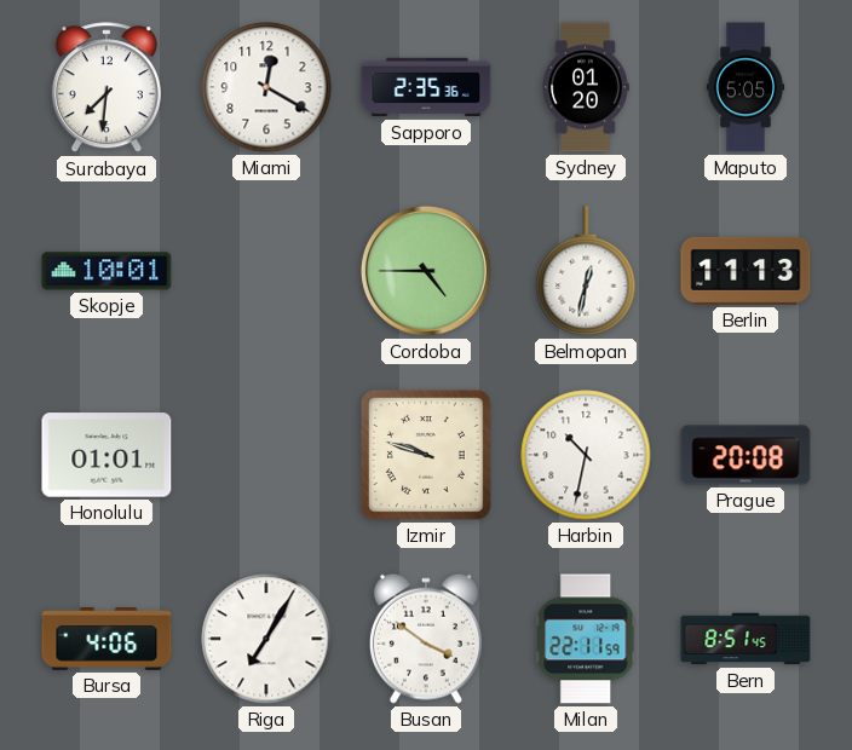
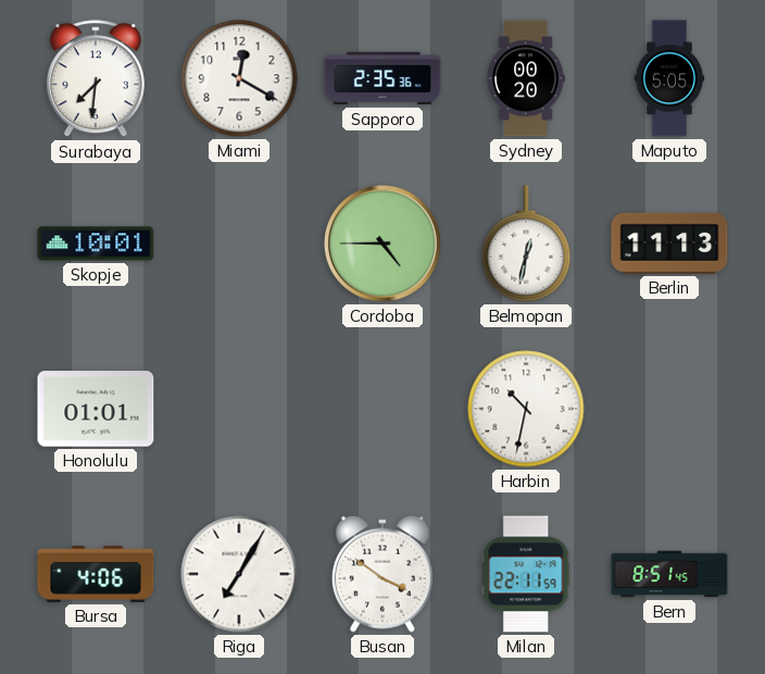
Sydney: 01:20 -> 00:20
Izmir: 9:48 -> none
Prague: 20:08 -> none
